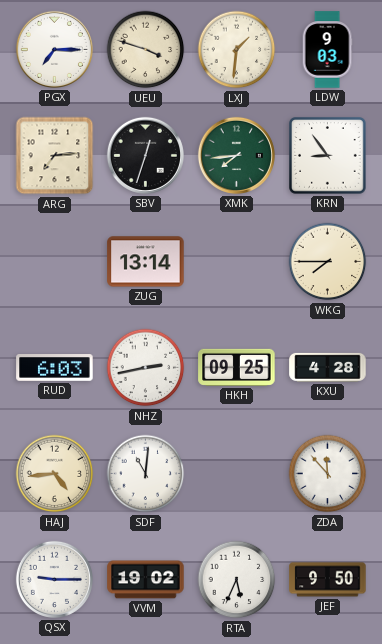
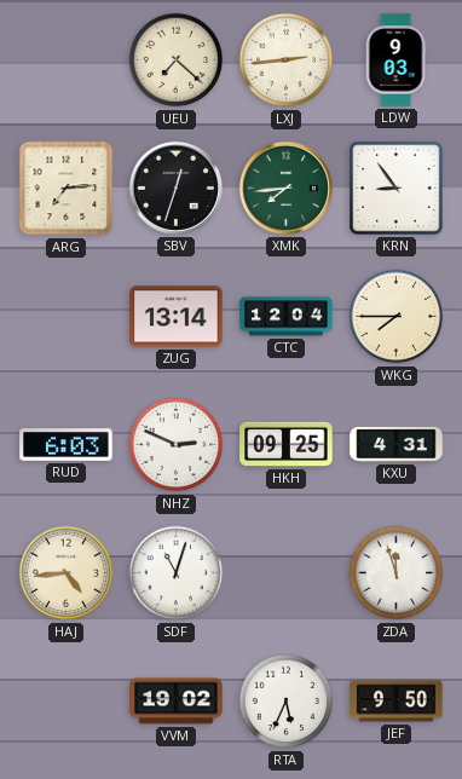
PGX: 7:15 -> none
UEU: 3:48 -> 7:22
LXJ: 1:31 -> 2:44
CTC: none -> 12:04
NHZ: 2:43 -> 2:49
KXU: 4:28 -> 4:31
SDF: 11:01 -> 11:03
ZDA: 11:53 -> 11:57
QSX: 9:15 -> none
